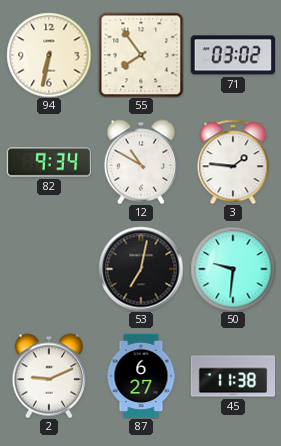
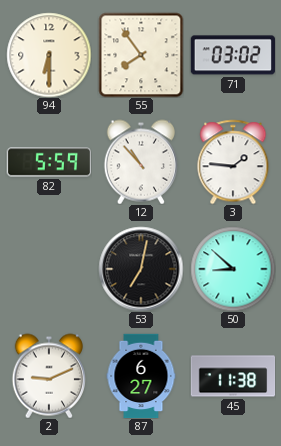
94: 6:32 -> 6:30
82: 9:34 -> 5:59
12: 10:50 -> 10:53
50: 9:31 -> 8:52
